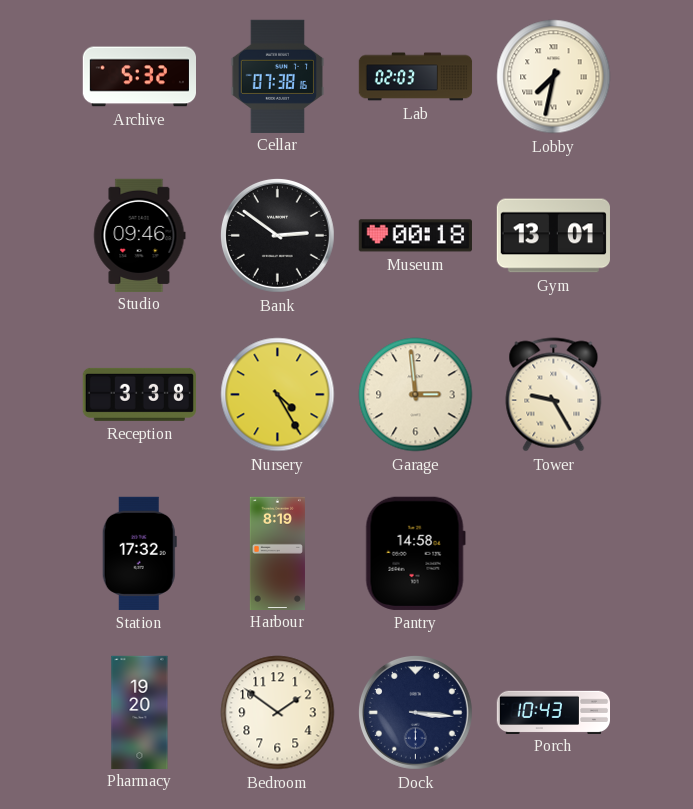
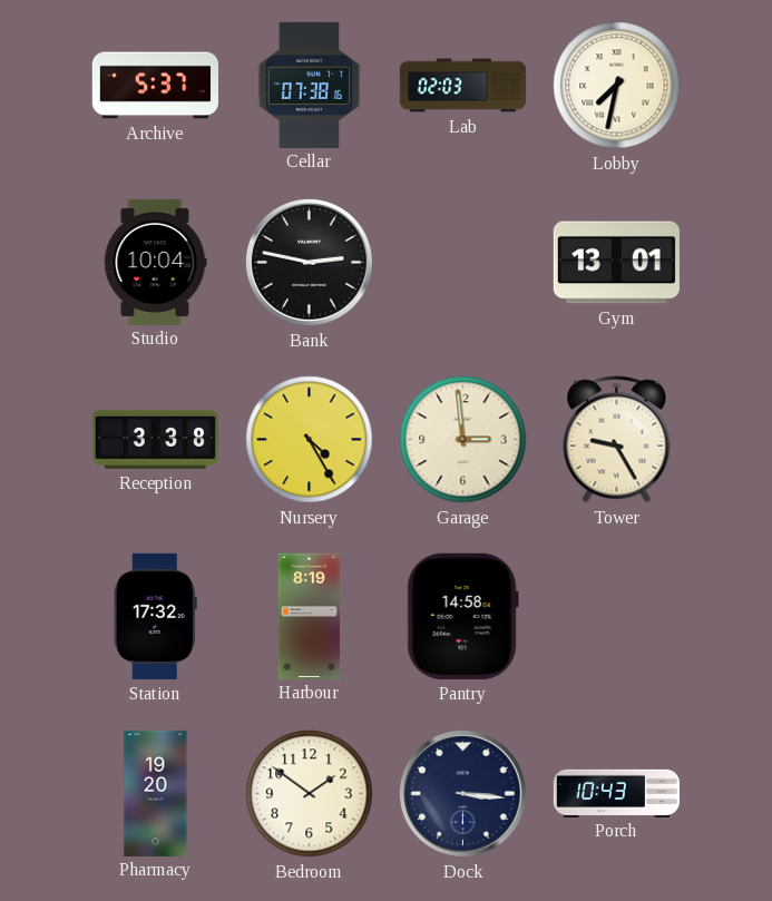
Archive: 5:32 -> 5:37
Studio: 09:46 -> 10:04
Bank: 2:51 -> 2:47
Museum: 00:18 -> none
